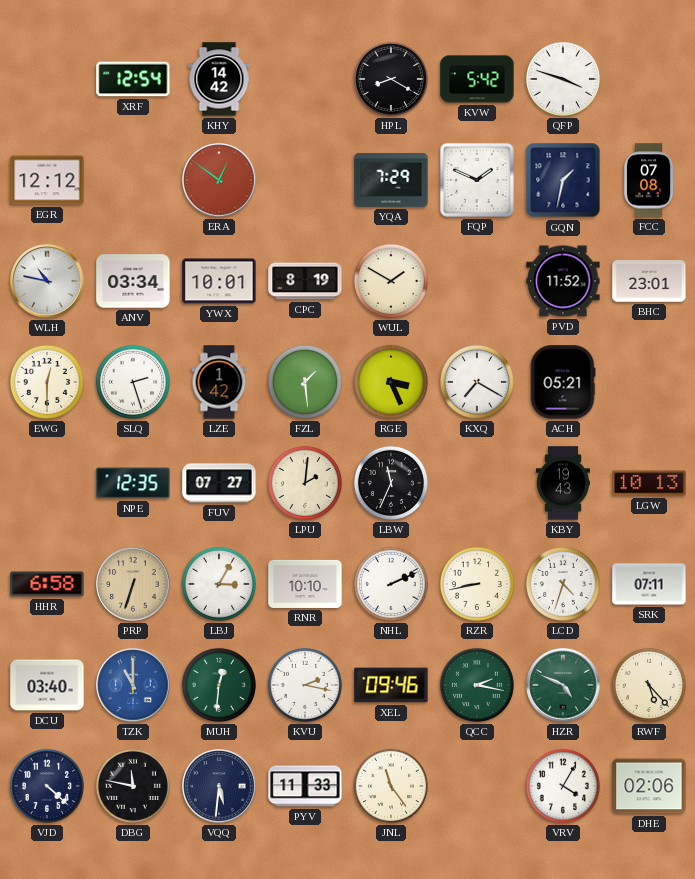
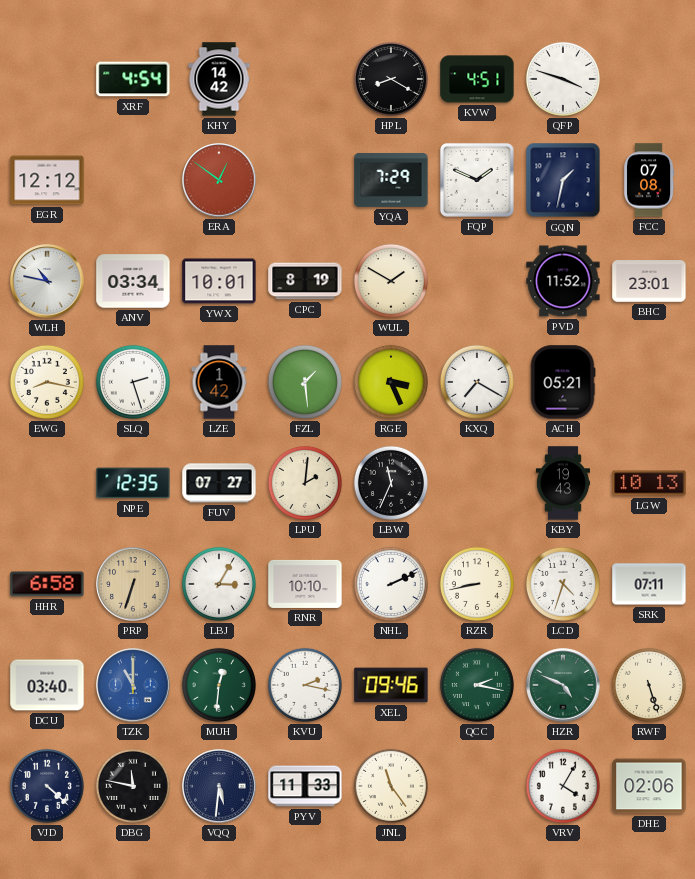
XRF: 12:54 -> 4:54
KVW: 5:42 -> 4:51
EWG: 12:30 -> 8:17
RWF: 5:23 -> 5:27
